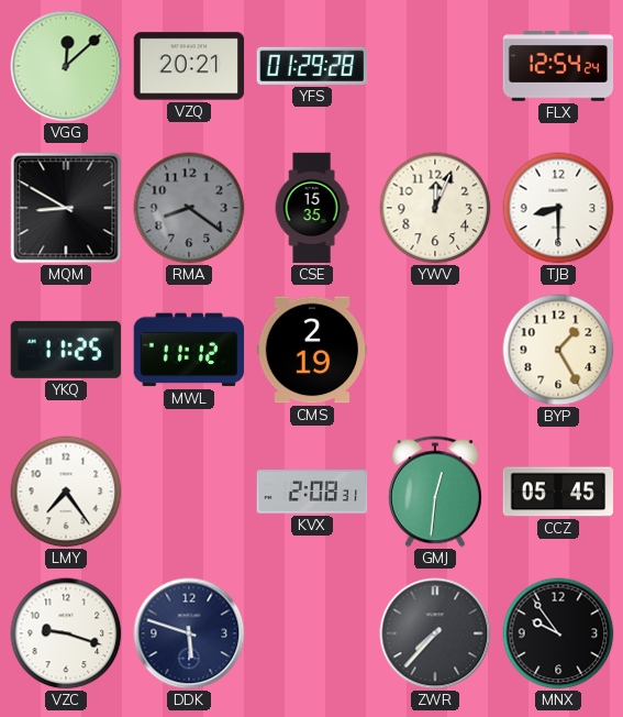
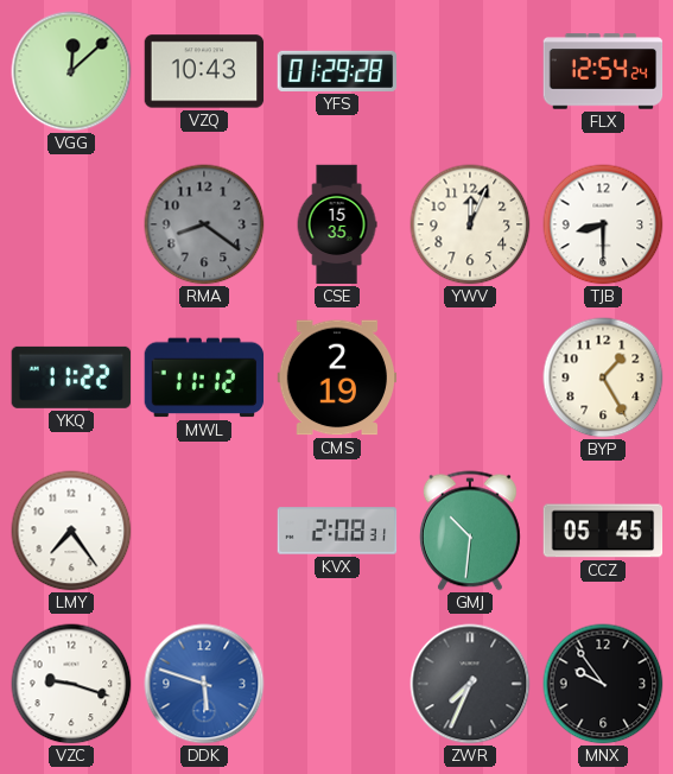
VZQ: 20:21 -> 10:43
MQM: 8:50 -> none
YKQ: 11:25 -> 11:22
GMJ: 12:31 -> 10:31
DDK dial: navy -> blue
ZWR: 7:37 -> 7:34
